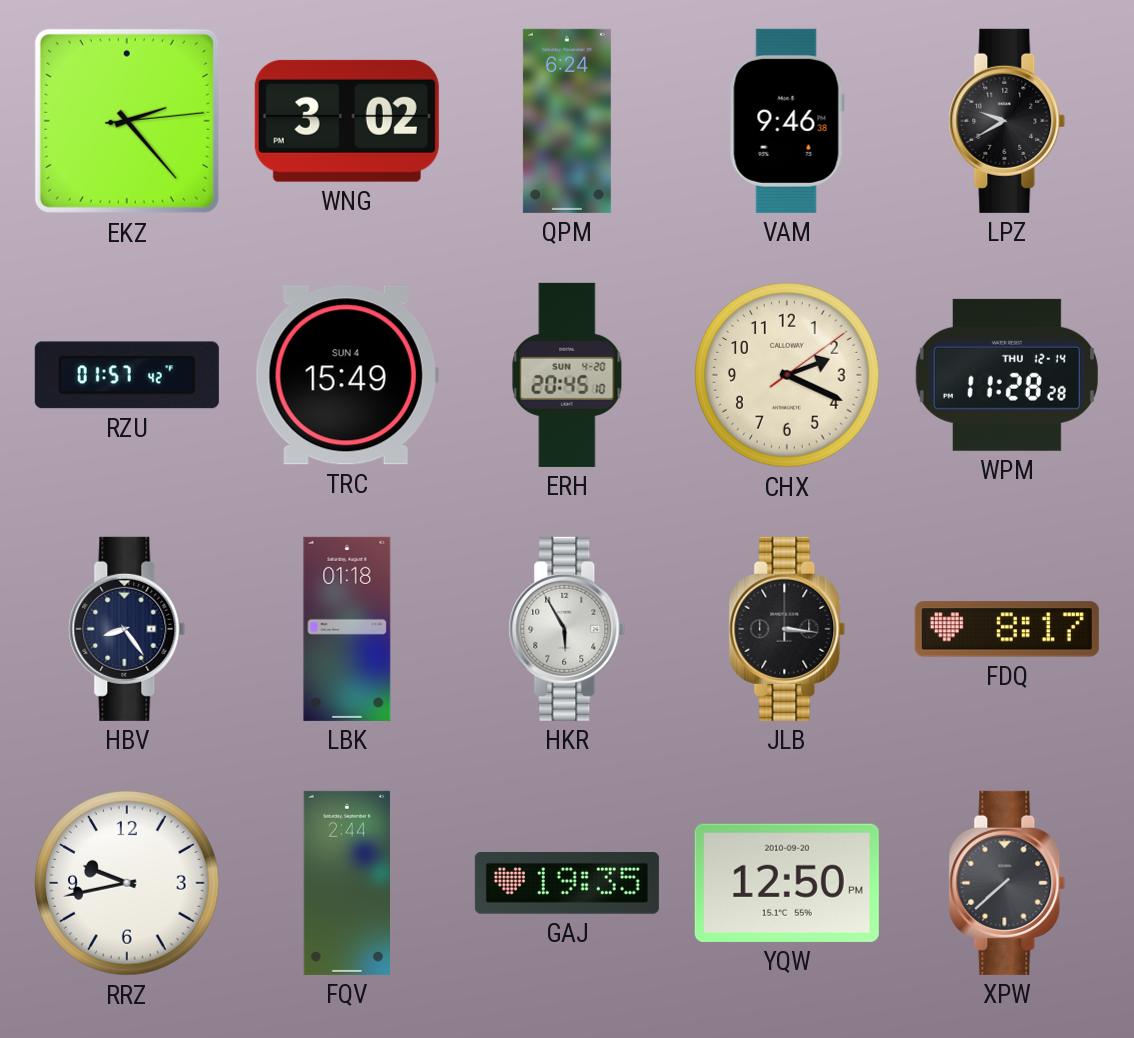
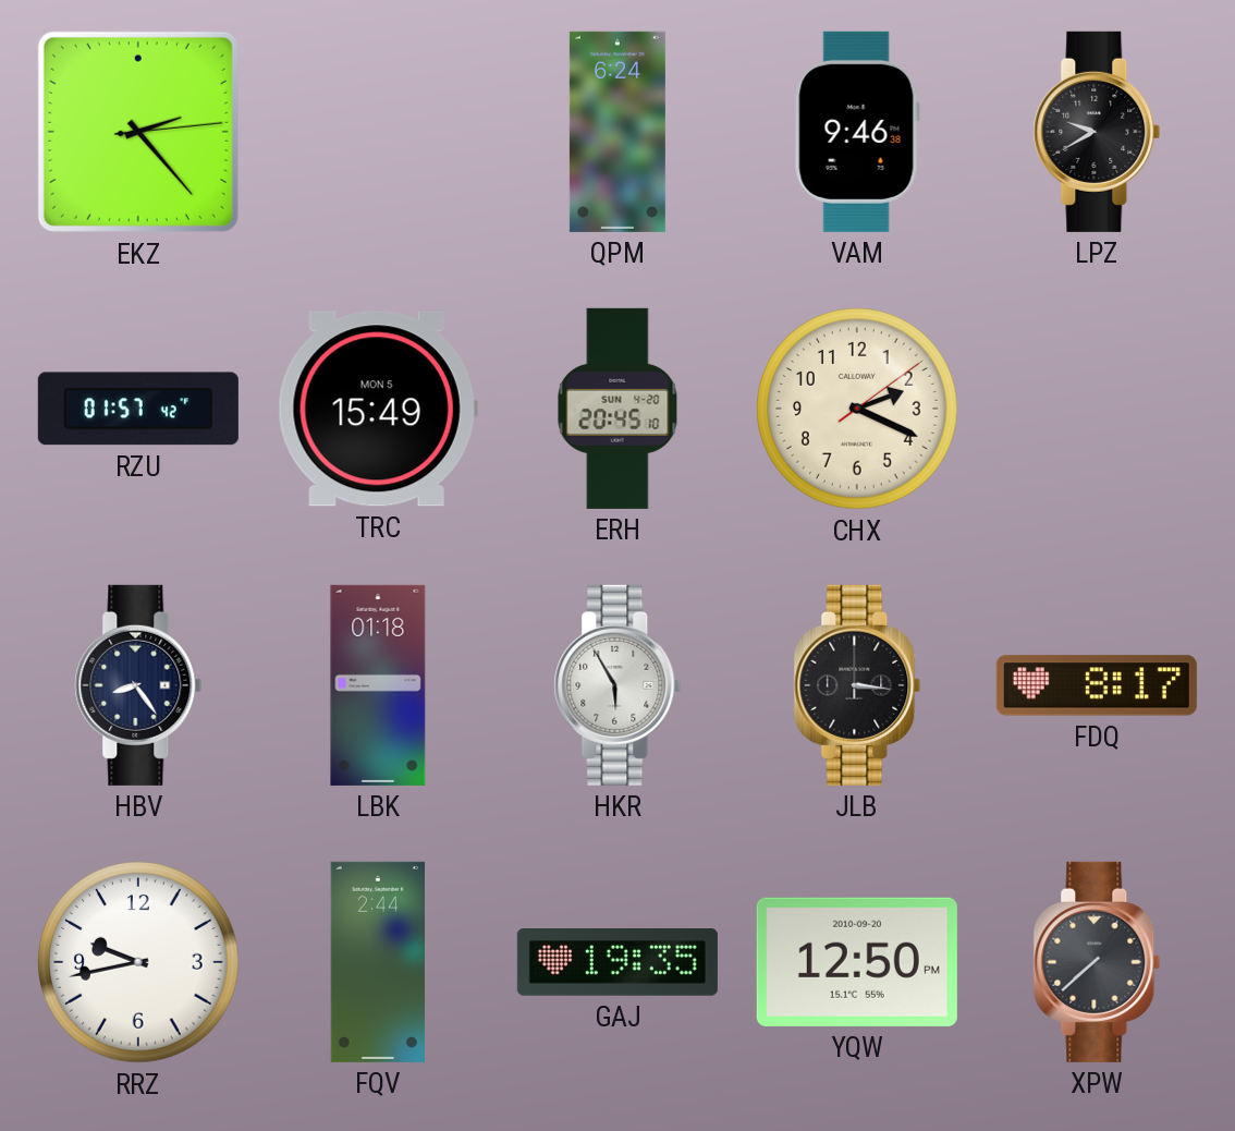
WNG: 3:02 -> none
TRC date: SUN 4 -> MON 5
WPM: 11:28 -> none
